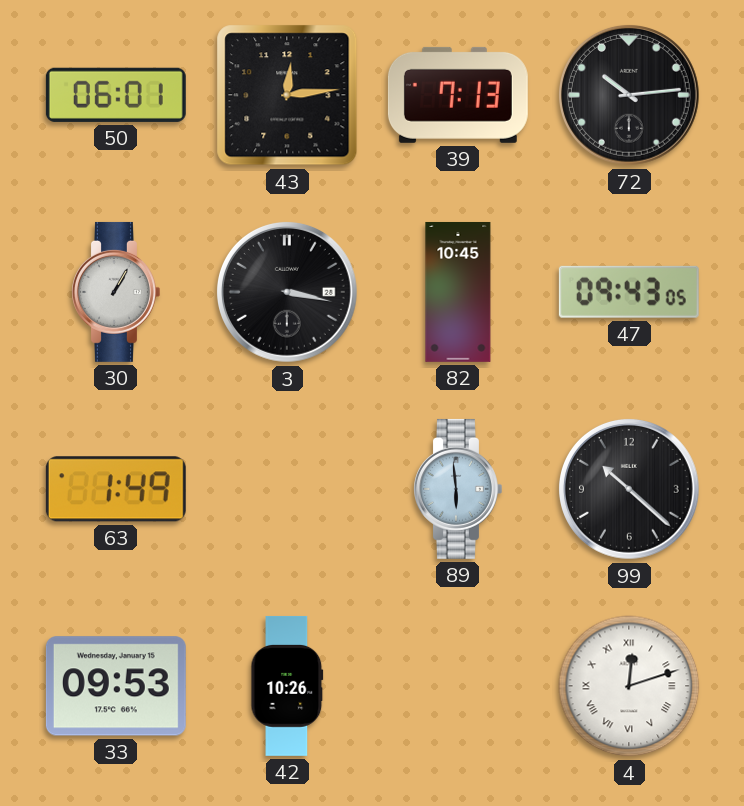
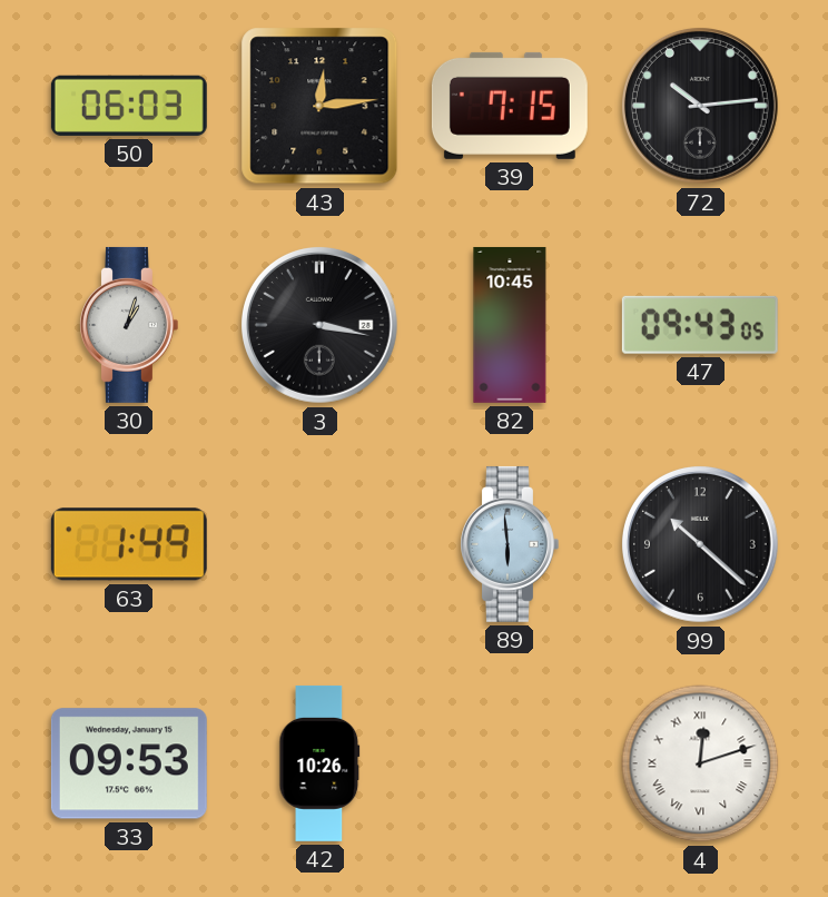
50: 06:01 -> 06:03
39: 7:13 -> 7:15
30: 1:05 -> 1:03
